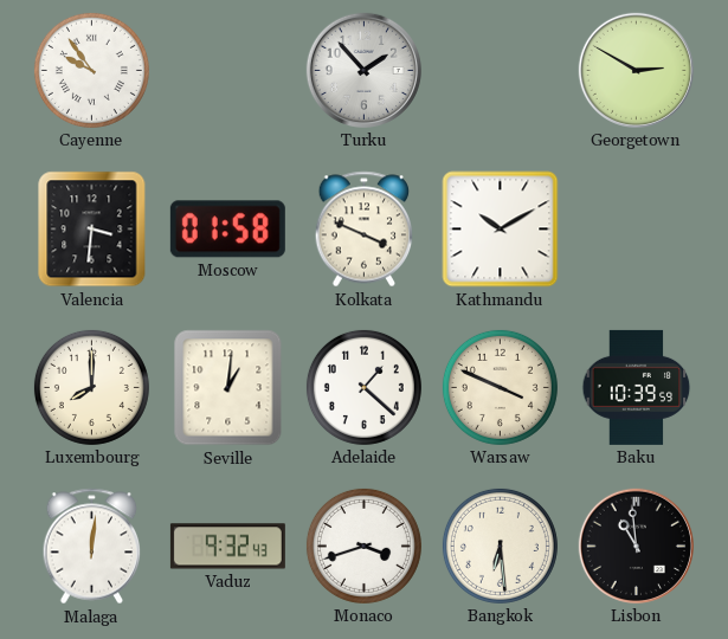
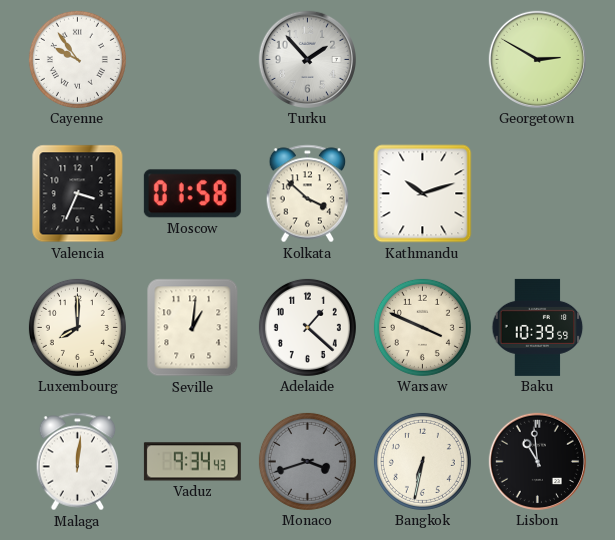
Valencia: 3:31 -> 3:34
Kolkata: 3:49 -> 3:52
Kathmandu: 10:10 -> 10:12
Vaduz: 9:32 -> 9:34
Monaco dial: white -> grey
Bangkok: 6:29 -> 6:32
